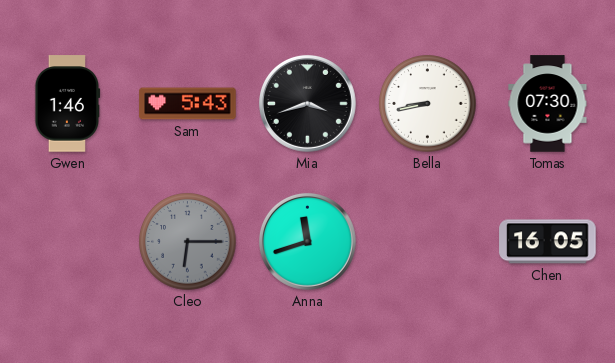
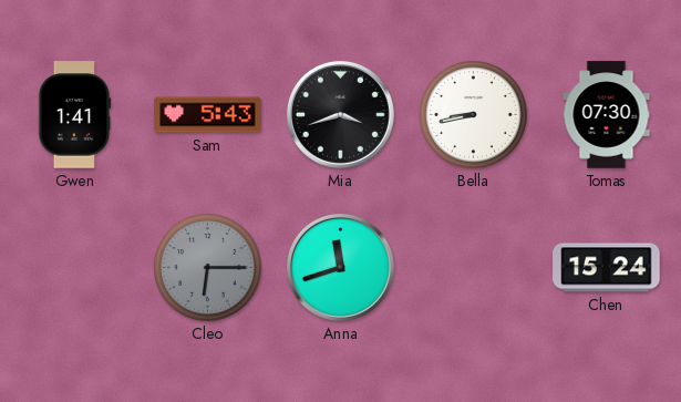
Gwen: 1:46 -> 1:41
Chen: 16:05 -> 15:24
